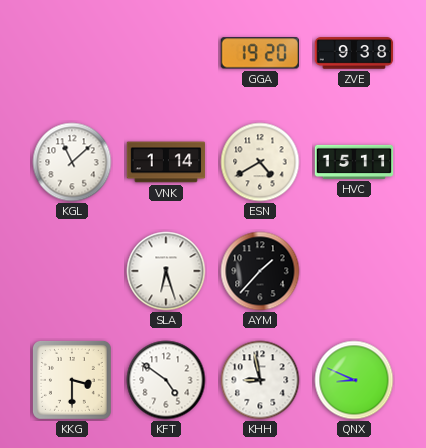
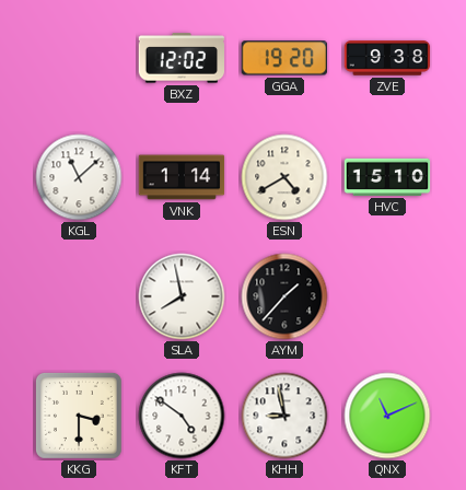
BXZ: none -> 12:02
HVC: 15:11 -> 15:10
SLA: 6:27 -> 7:58
QNX: 8:49 -> 11:11
